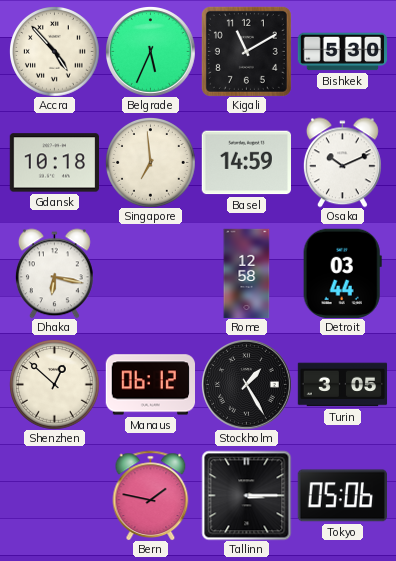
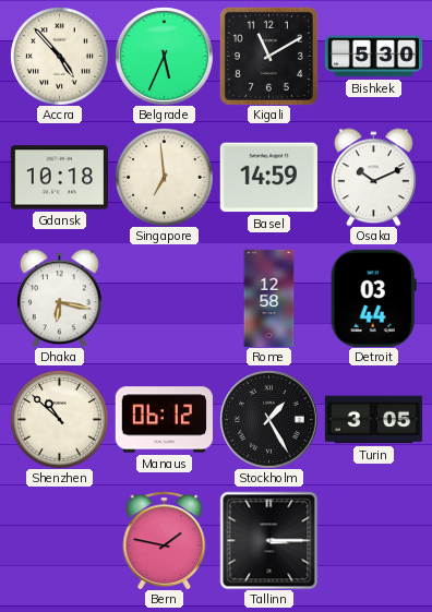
Shenzhen: 12:52 -> 10:52
Tokyo: 05:06 -> none
